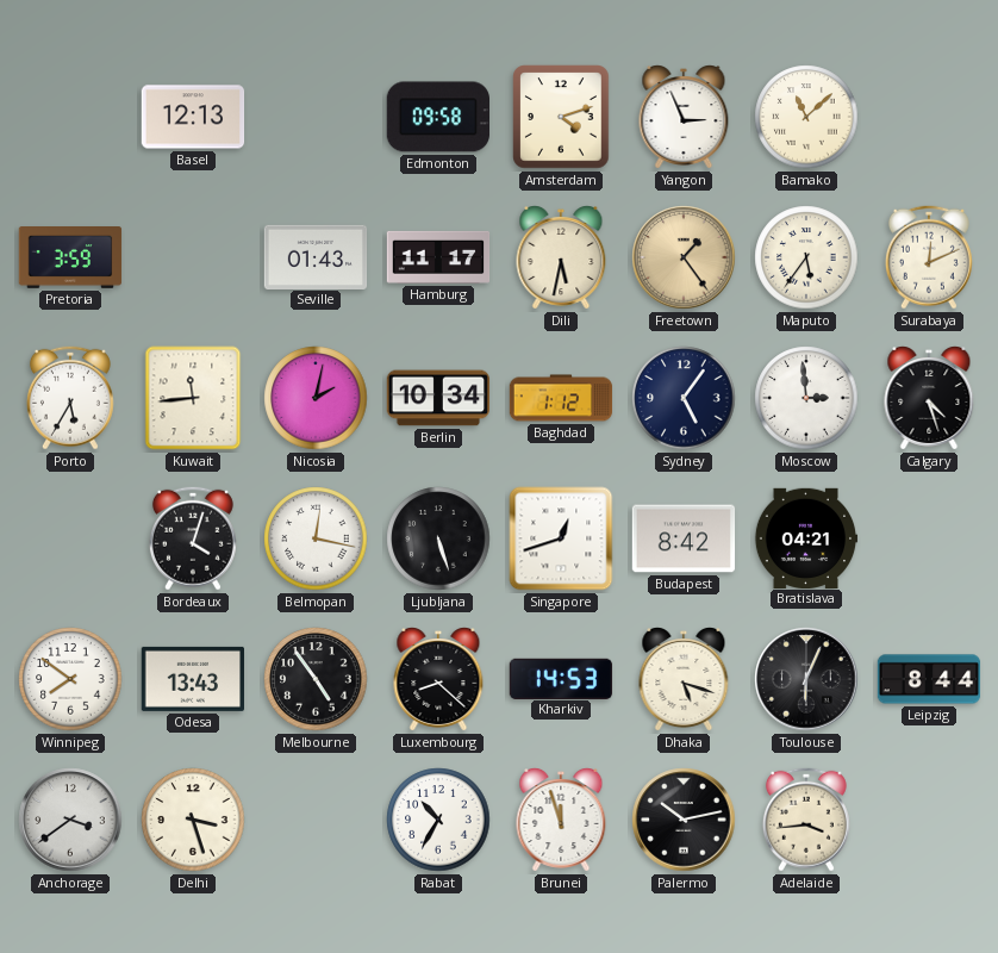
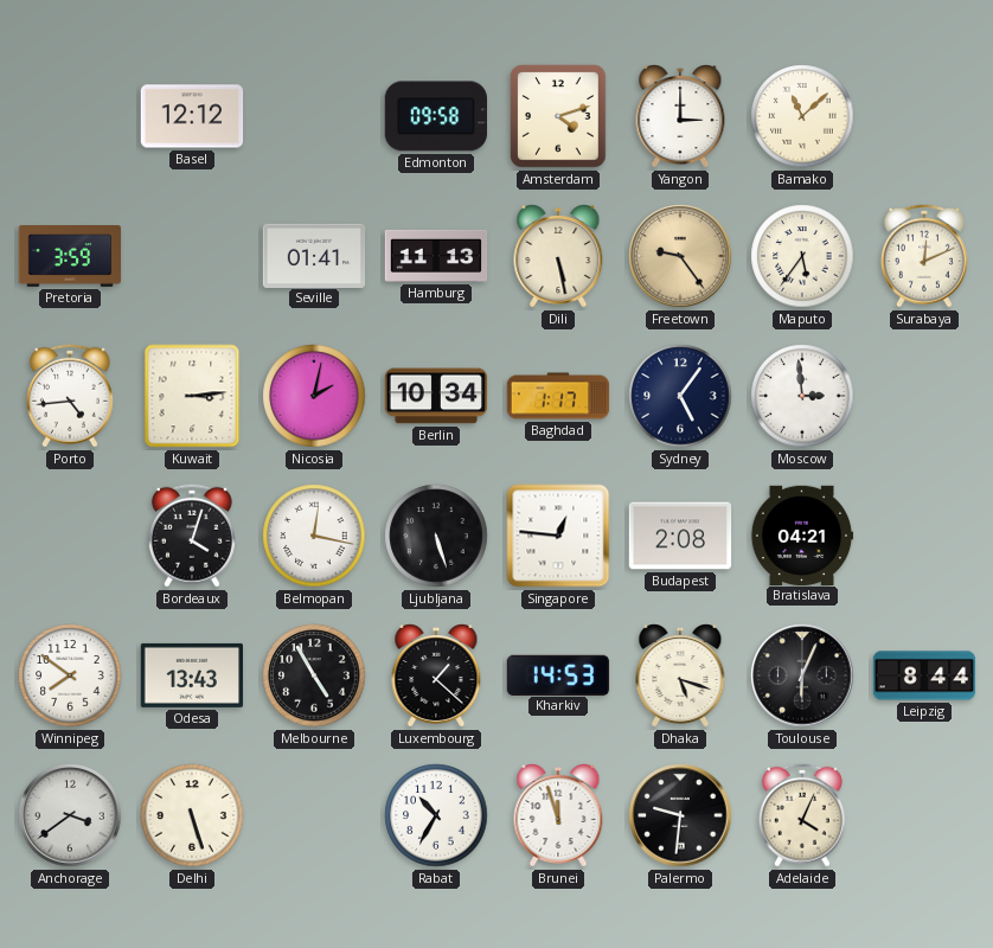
Basel: 12:13 -> 12:12
Yangon: 2:56 -> 3:00
Seville: 01:43 -> 01:41
Hamburg: 11:17 -> 11:13
Dili: 5:32 -> 5:28
Freetown: 1:24 -> 9:24
Porto: 5:35 -> 4:44
Kuwait: 11:44 -> 3:14
Baghdad: 1:12 -> 1:17
Calgary: 4:27 -> none
Singapore: 12:42 -> 12:46
Budapest: 8:42 -> 2:08
Melbourne: 4:54 -> 4:55
Luxembourg: 8:22 -> 1:22
Delhi: 3:27 -> 5:27
Palermo: 10:13 -> 9:31
Adelaide: 3:44 -> 4:04
